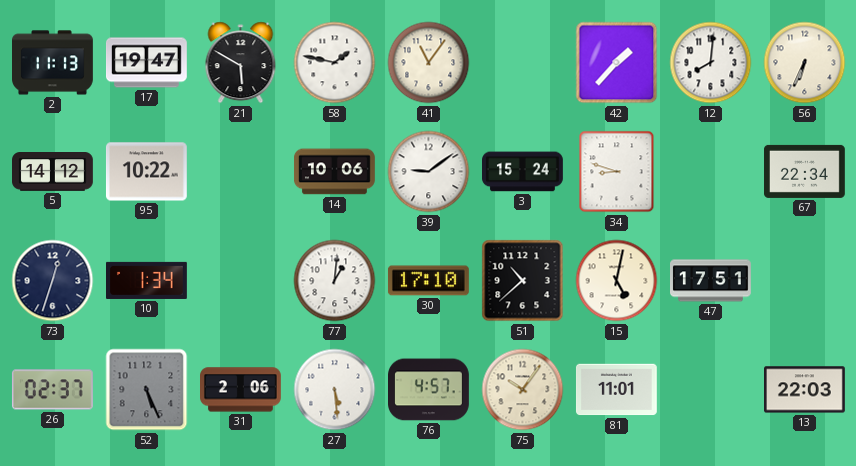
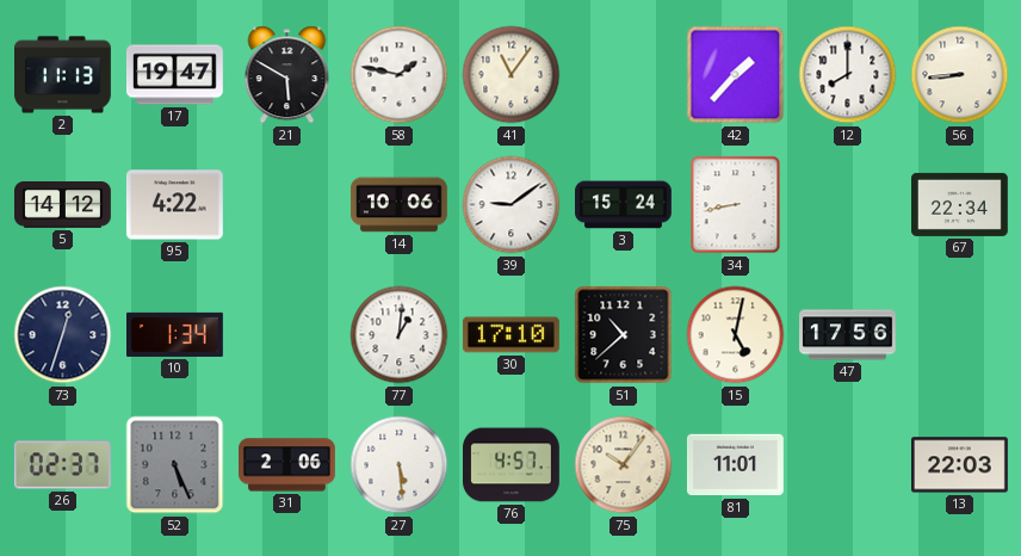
12: 8:01 -> 8:00
56: 6:34 -> 8:44
95: 10:22 -> 4:22
34: 8:48 -> 8:43
47: 17:51 -> 17:56
